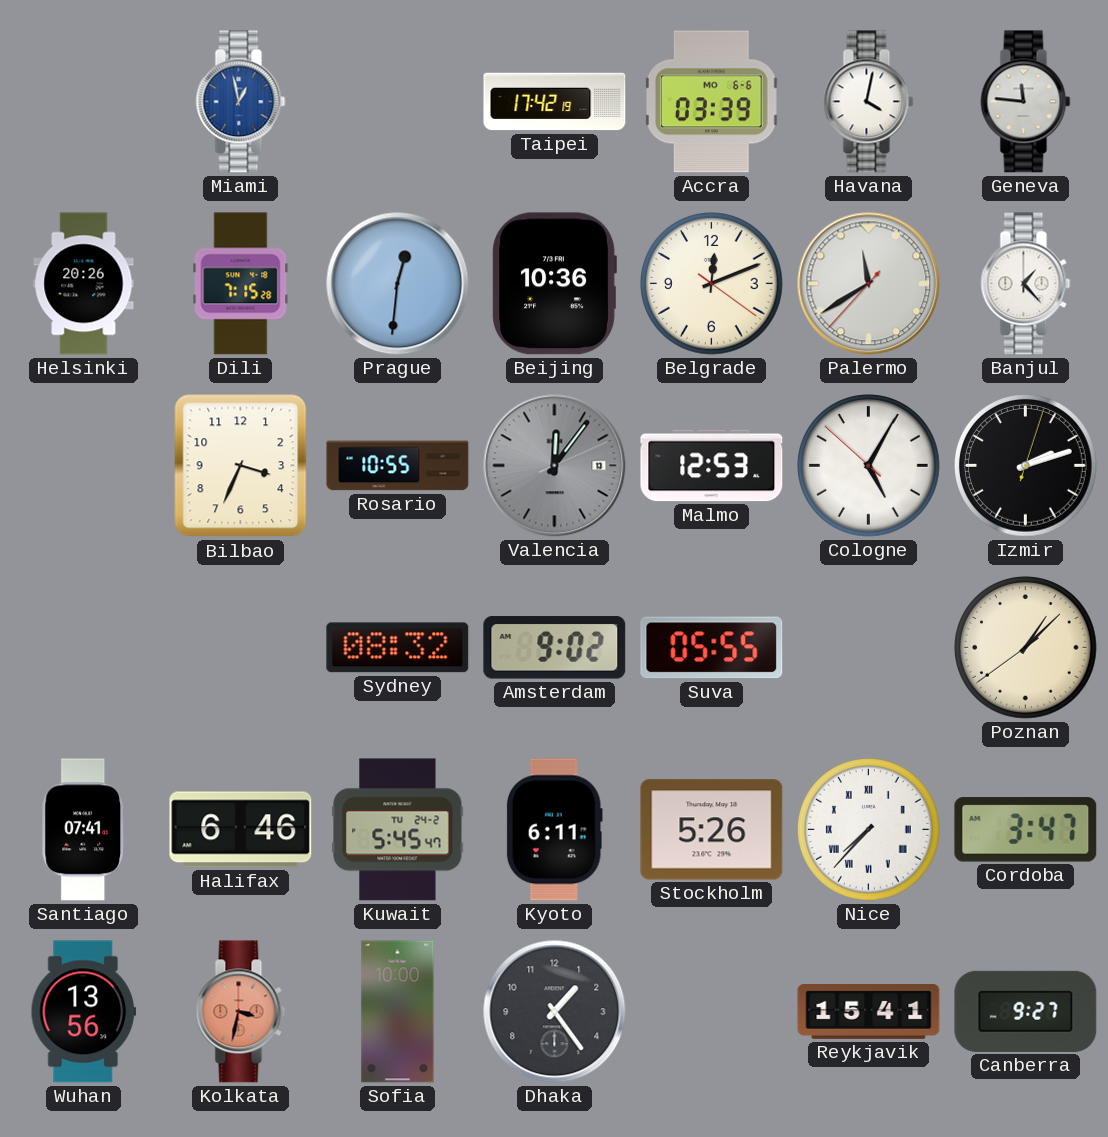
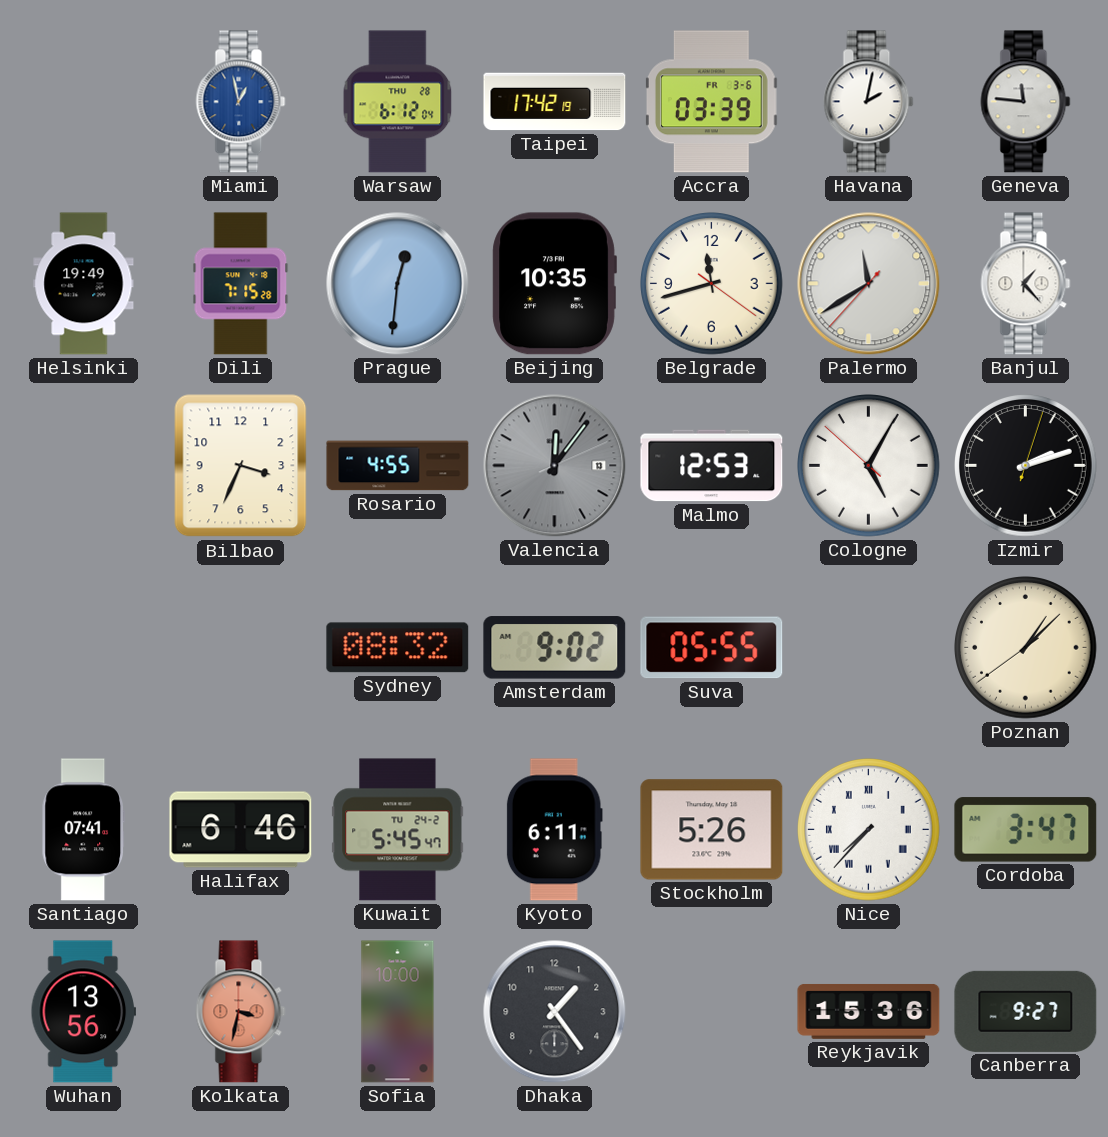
Warsaw: none -> 6:12
Accra date: MO 6-6 -> FR 3-6
Havana: 4:02 -> 2:02
Helsinki: 20:26 -> 19:49
Beijing: 10:36 -> 10:35
Belgrade: 12:11 -> 11:42
Rosario: 10:55 -> 4:55
Reykjavik: 15:41 -> 15:36
